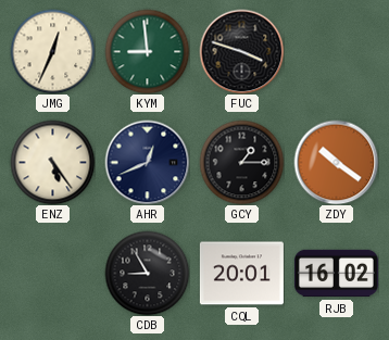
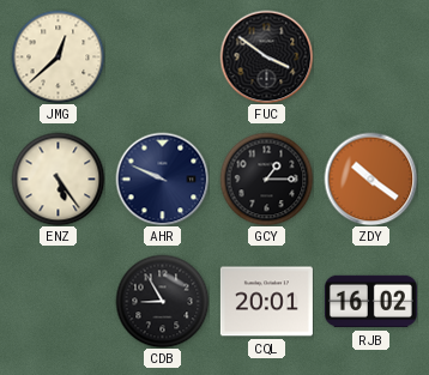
JMG: 12:34 -> 12:38
KYM: 8:59 -> none
FUC: 3:48 -> 3:51
AHR: 12:41 -> 9:49
